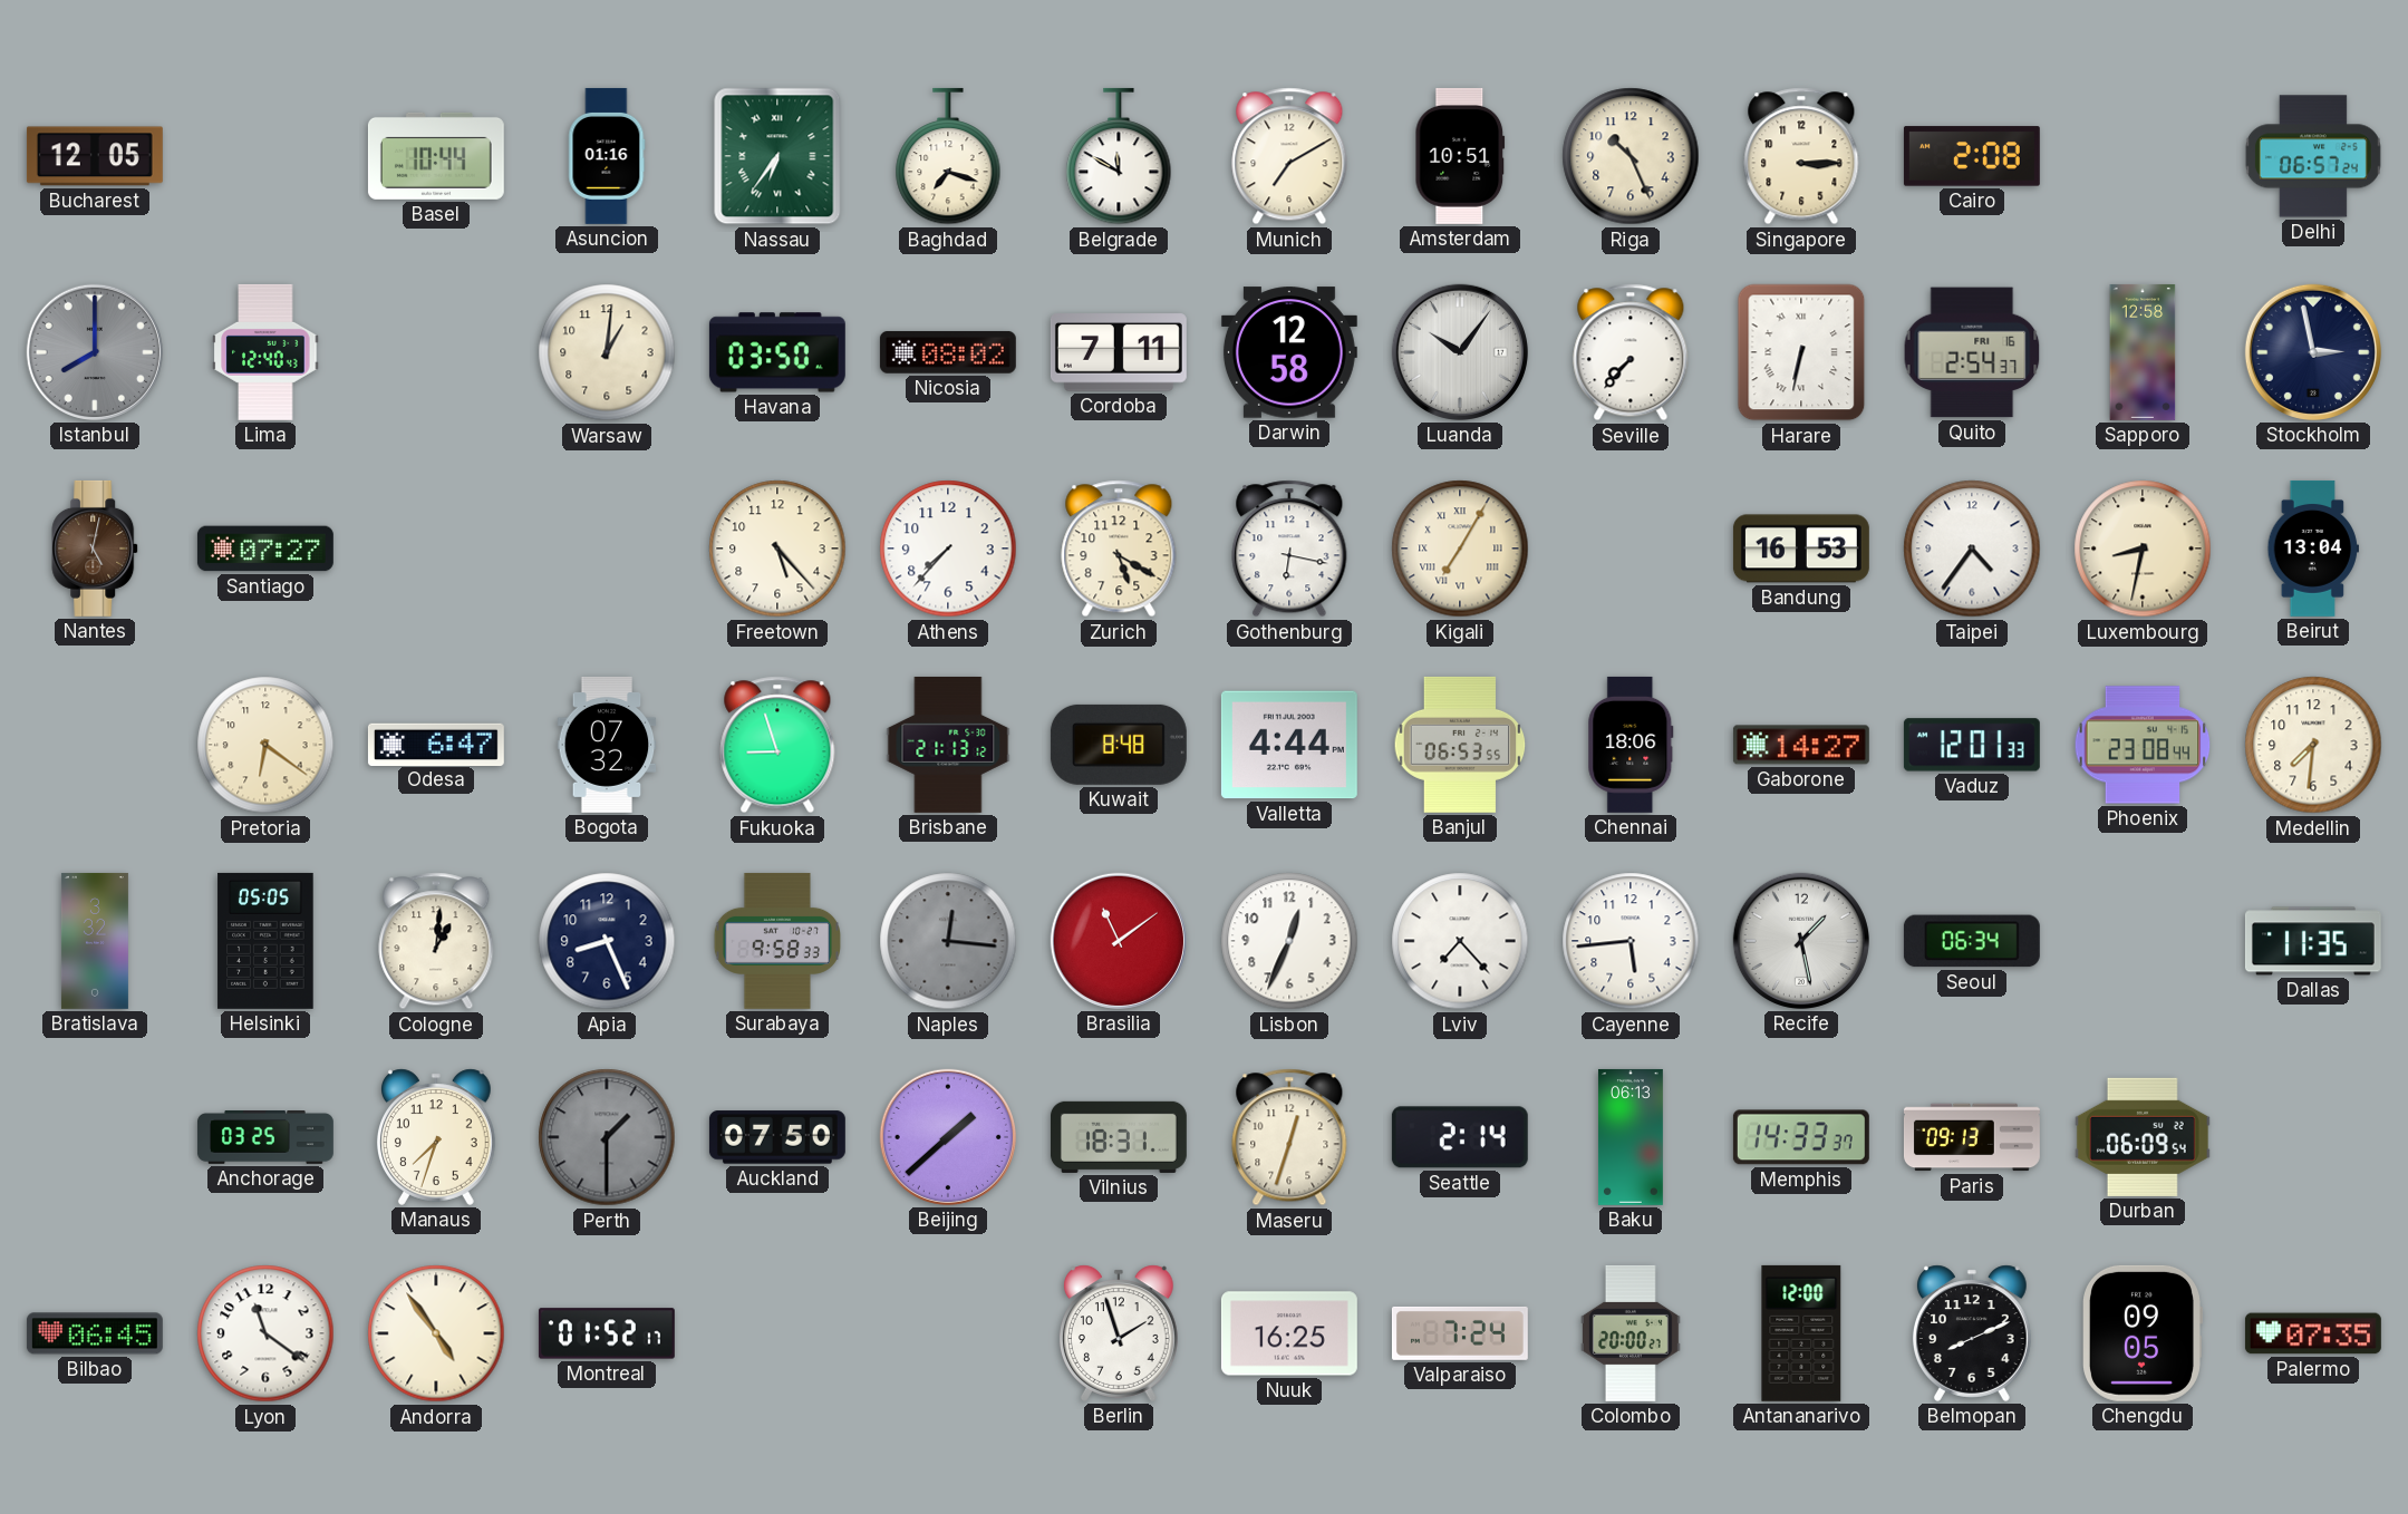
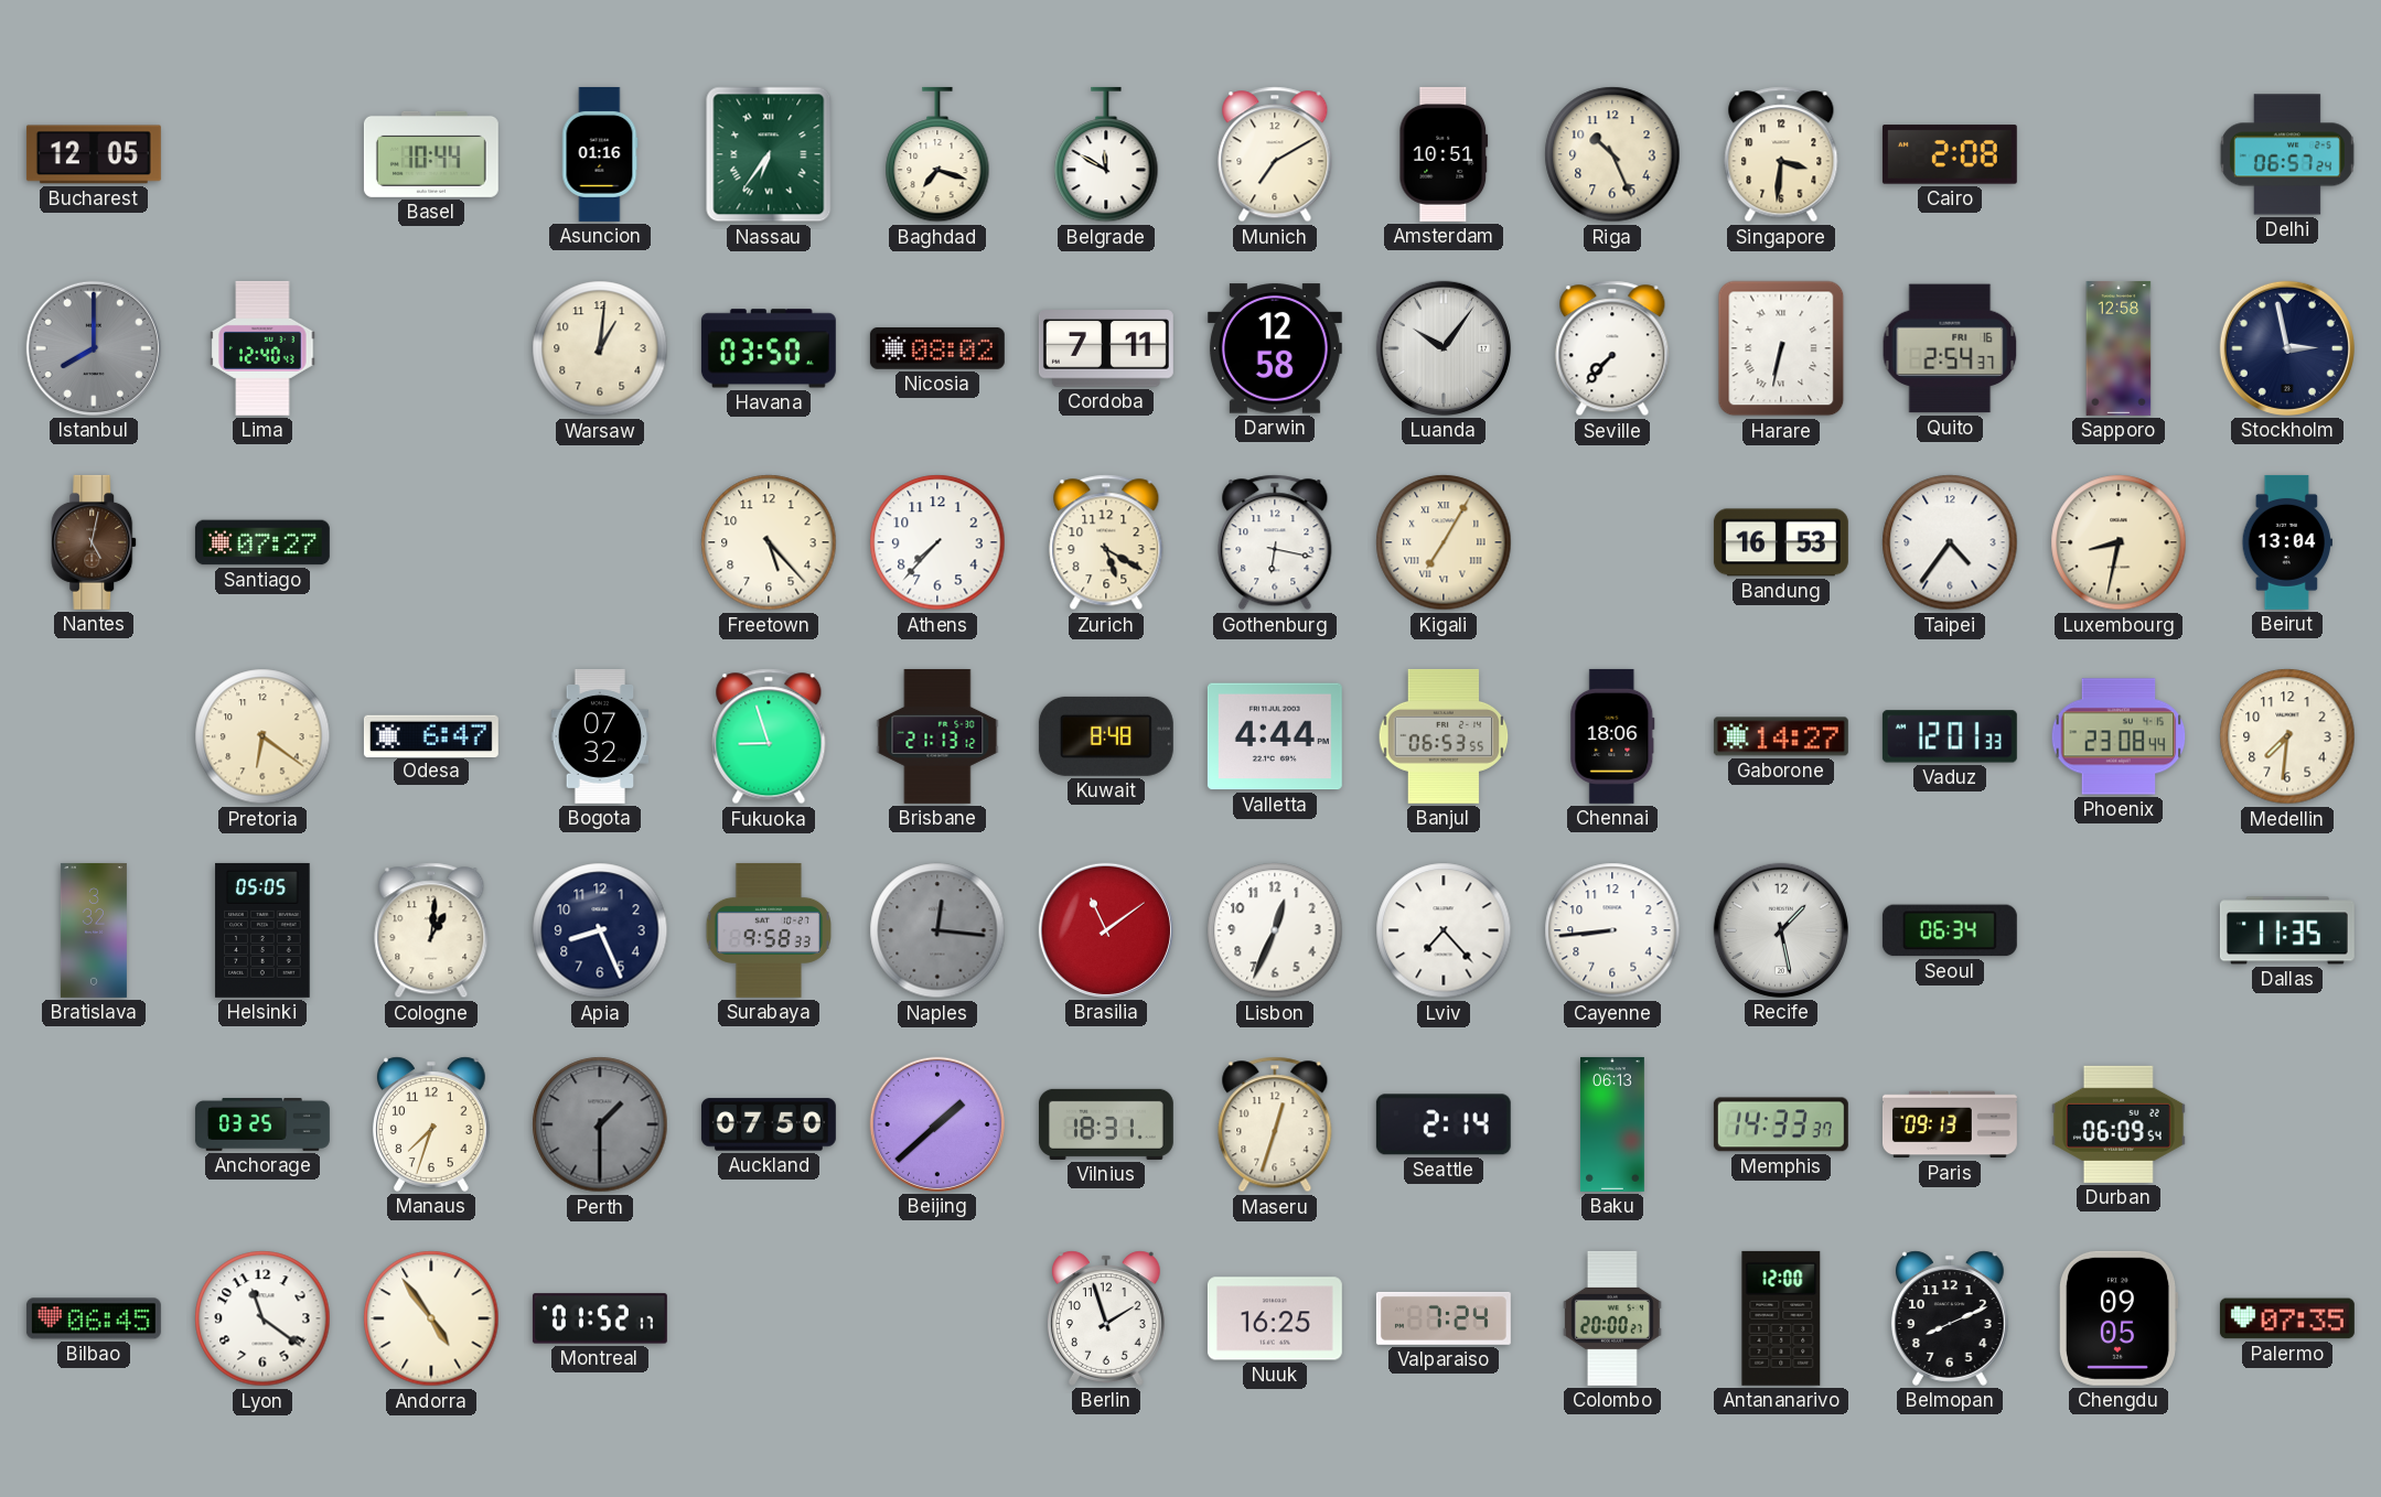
Singapore: 3:15 -> 3:31
Cayenne: 5:44 -> 8:44
